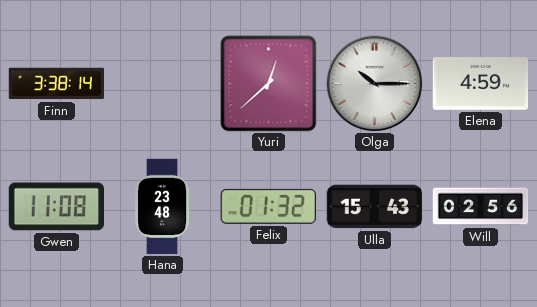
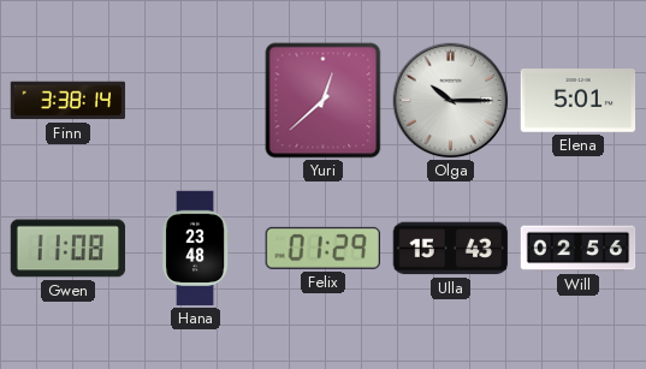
Elena: 4:59 -> 5:01
Felix: 01:32 -> 01:29
